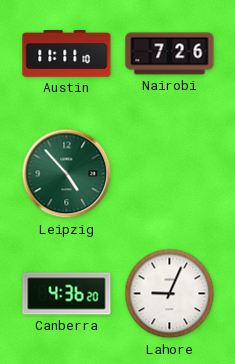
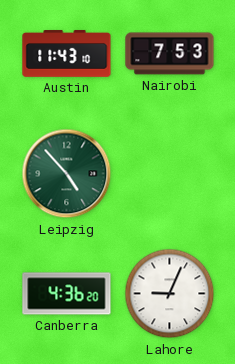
Austin: 11:11 -> 11:43
Nairobi: 7:26 -> 7:53
